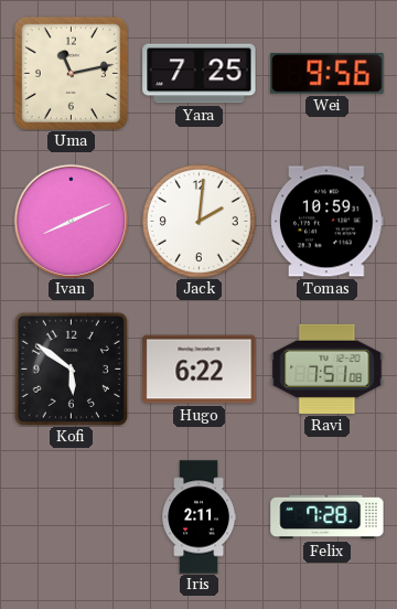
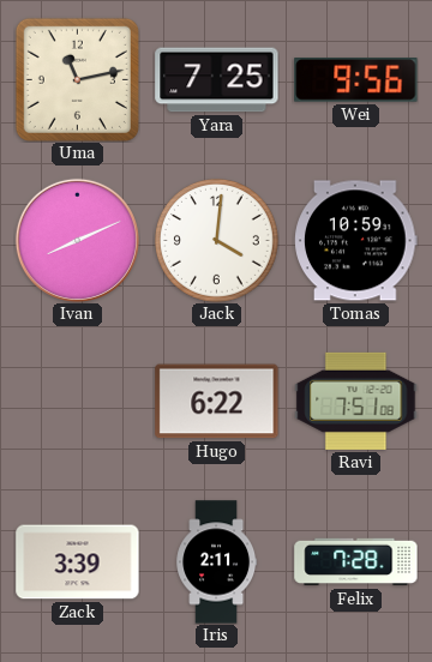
Jack: 2:01 -> 4:01
Kofi: 5:51 -> none
Zack: none -> 3:39
